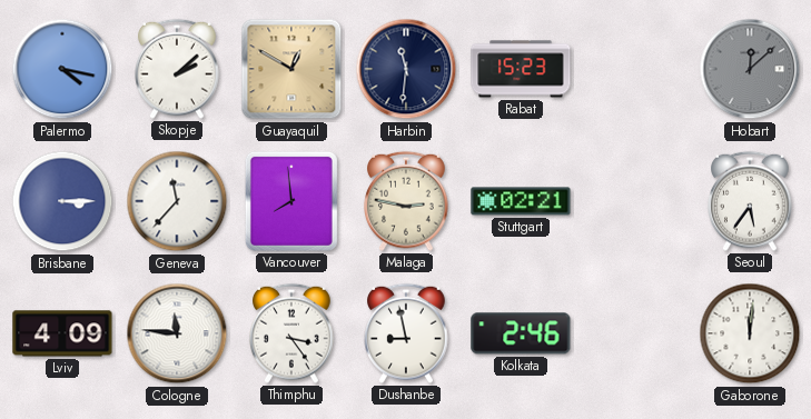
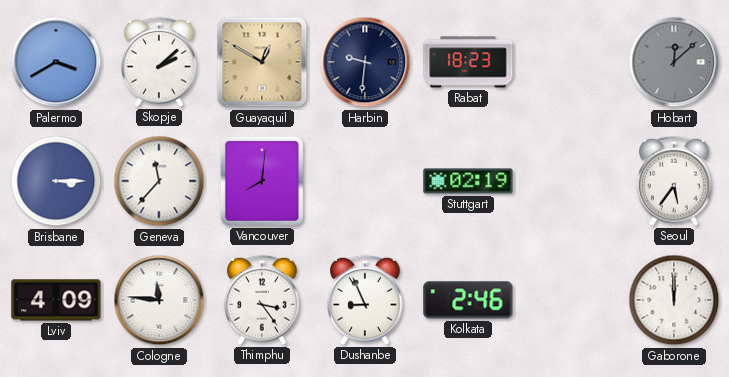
Palermo: 4:17 -> 3:40
Harbin: 11:31 -> 9:31
Rabat: 15:23 -> 18:23
Vancouver: 7:59 -> 8:01
Malaga: 2:47 -> none
Stuttgart: 02:21 -> 02:19
Dushanbe: 8:58 -> 8:56
Gaborone: 12:01 -> 12:00
